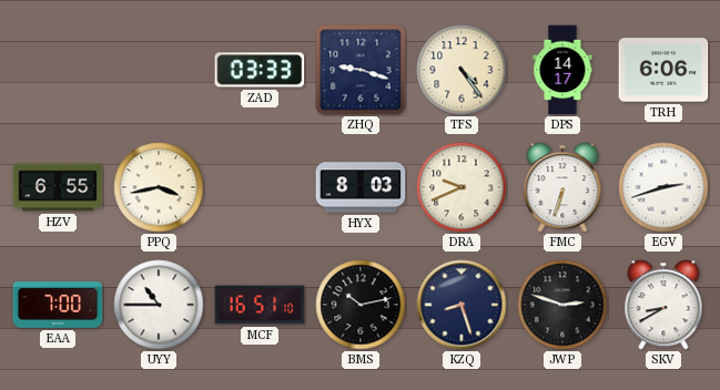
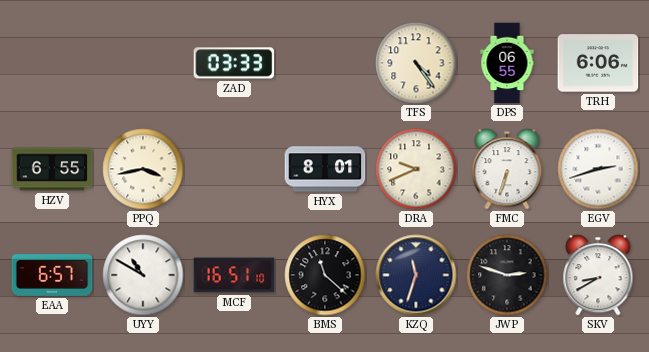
ZHQ: 9:18 -> none
DPS: 14:17 -> 06:55
HYX: 8:03 -> 8:01
EAA: 7:00 -> 6:57
UYY: 10:45 -> 10:50
BMS: 10:13 -> 11:22
KZQ: 8:27 -> 11:33
